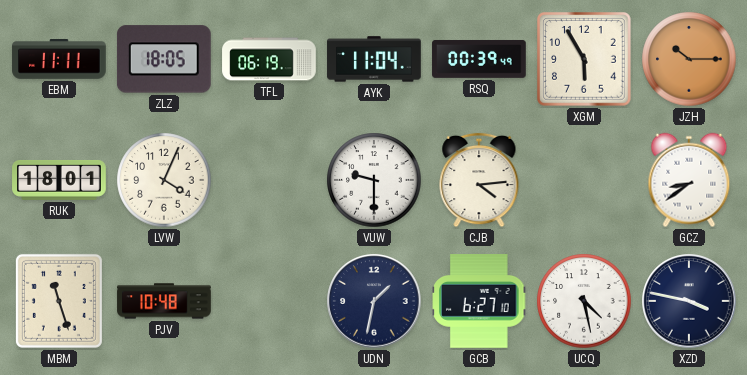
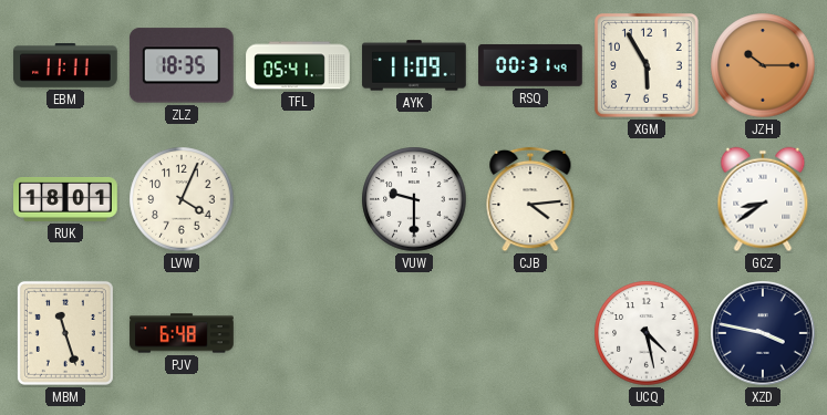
ZLZ: 18:05 -> 18:35
TFL: 06:19 -> 05:41
AYK: 11:04 -> 11:09
RSQ: 00:39 -> 00:31
PJV: 10:48 -> 6:48
UDN: 1:32 -> none
GCB: 6:27 -> none
